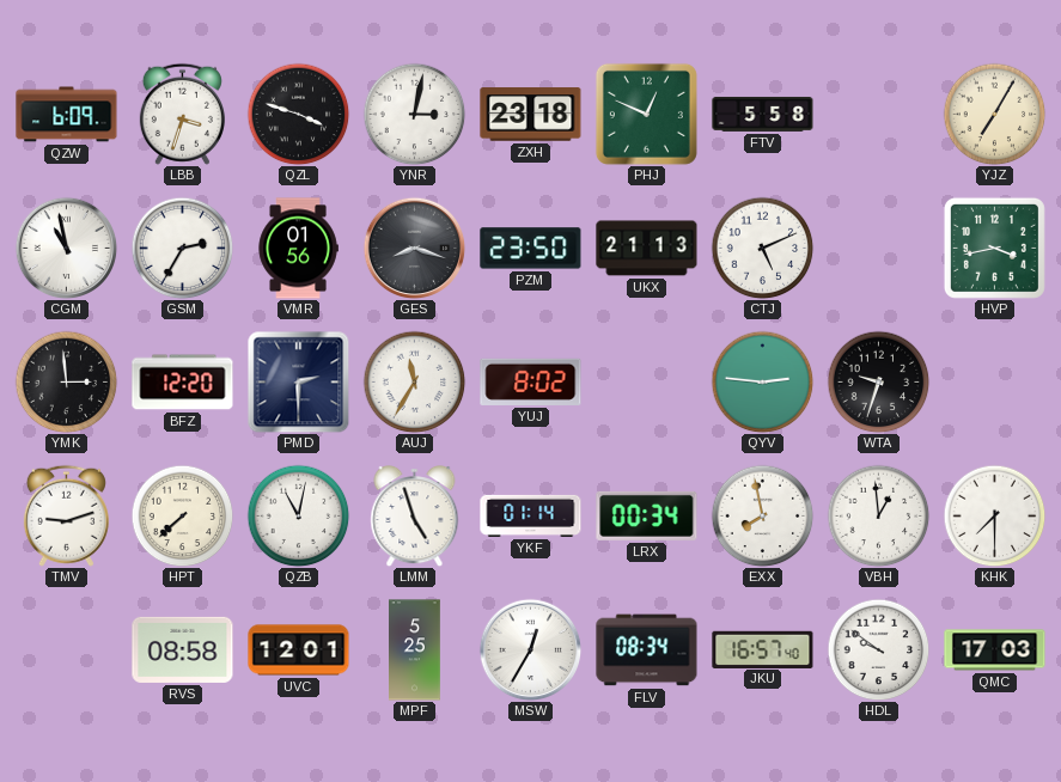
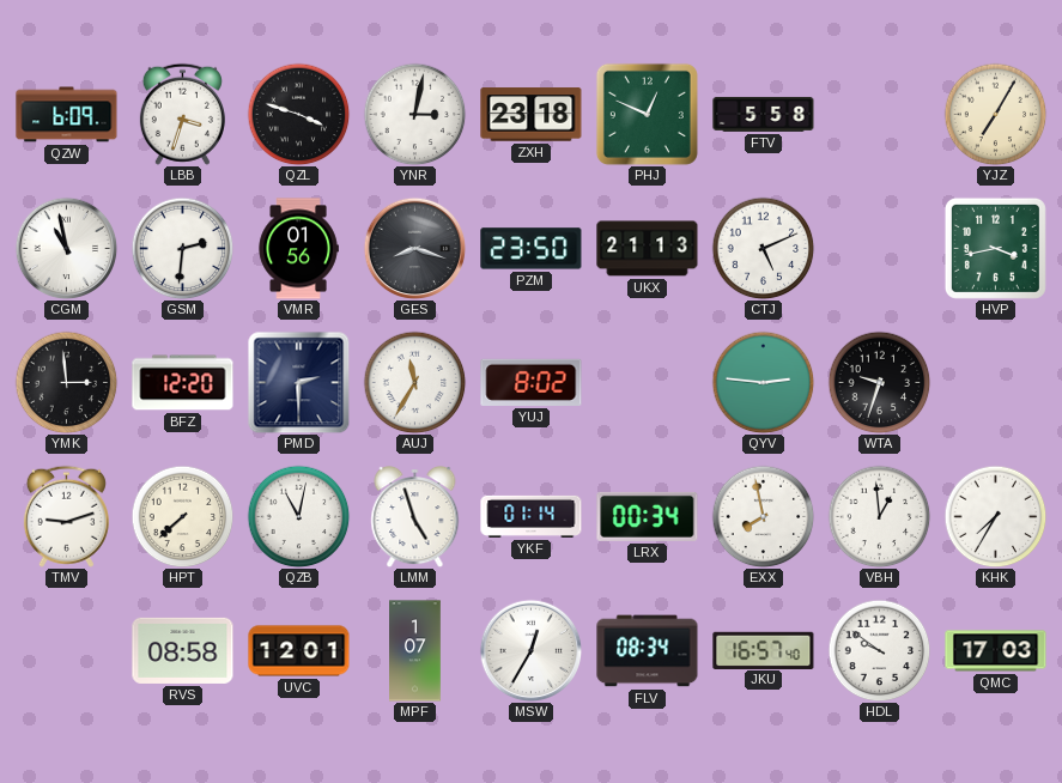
GSM: 2:35 -> 2:31
KHK: 7:30 -> 7:35
MPF: 5:25 -> 1:07
